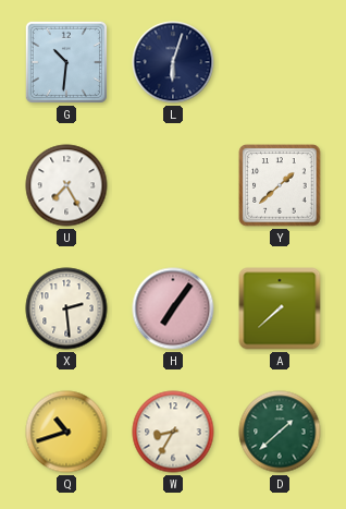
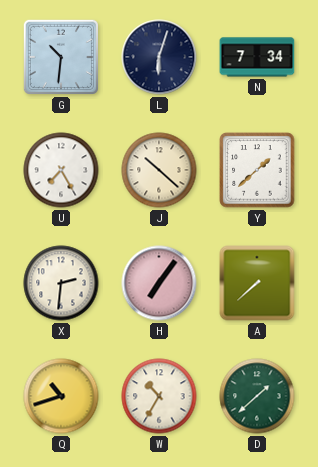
N: none -> 7:34
J: none -> 10:22
X: 2:29 -> 2:31
W: 8:35 -> 10:35
